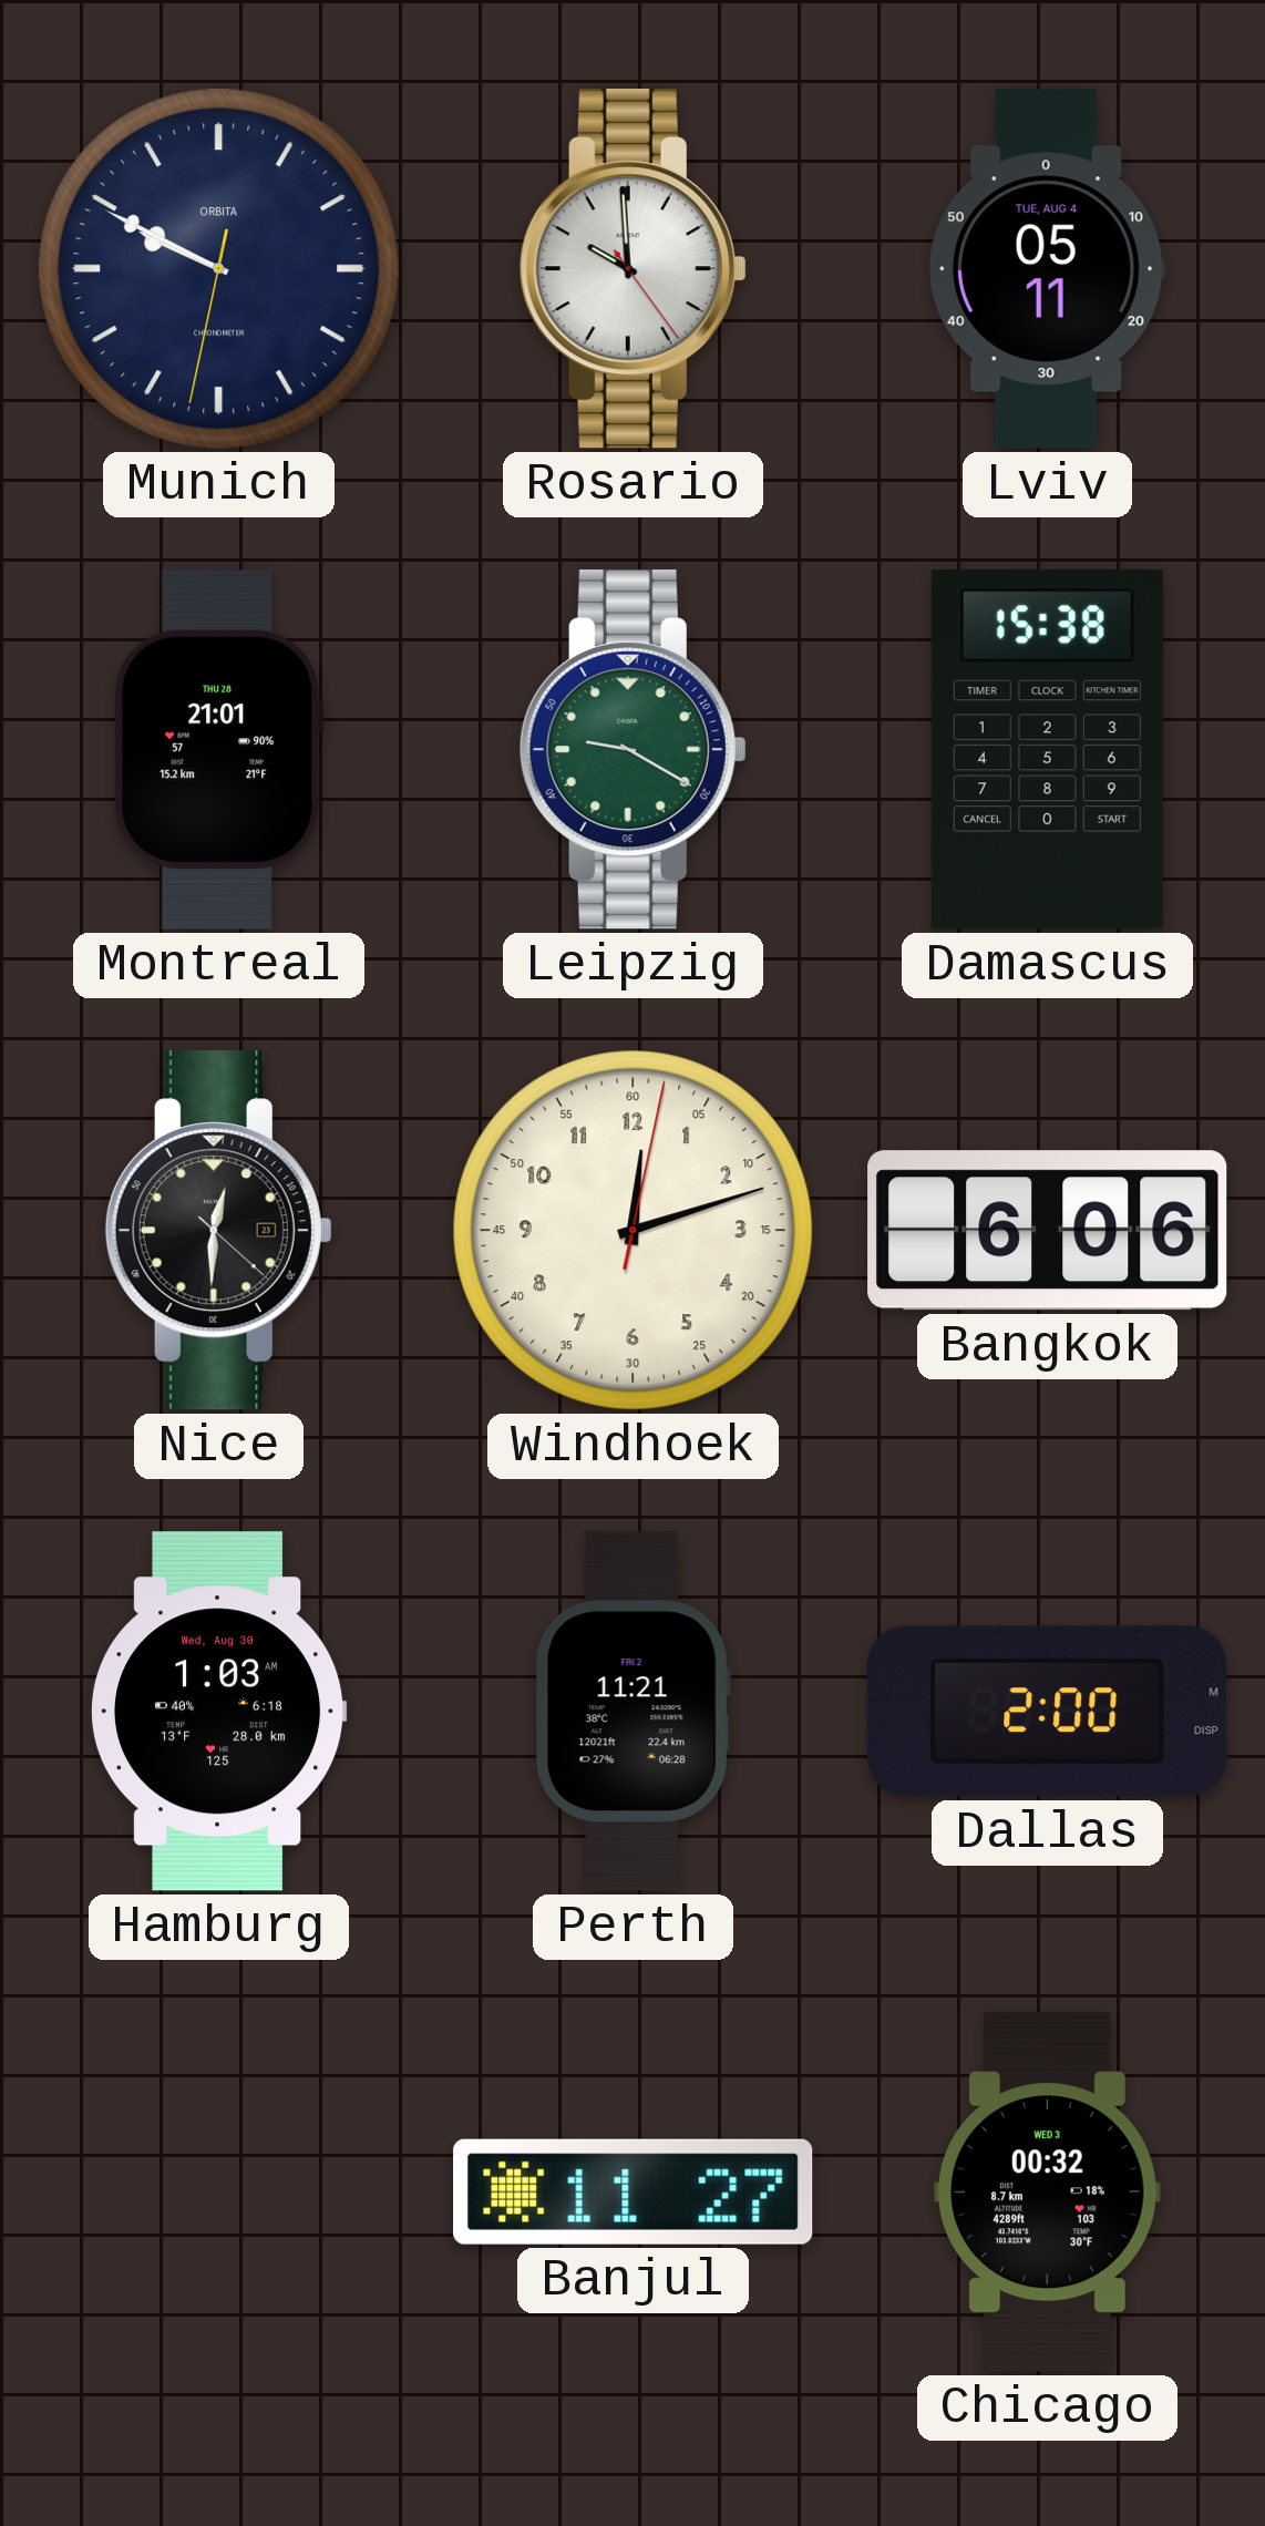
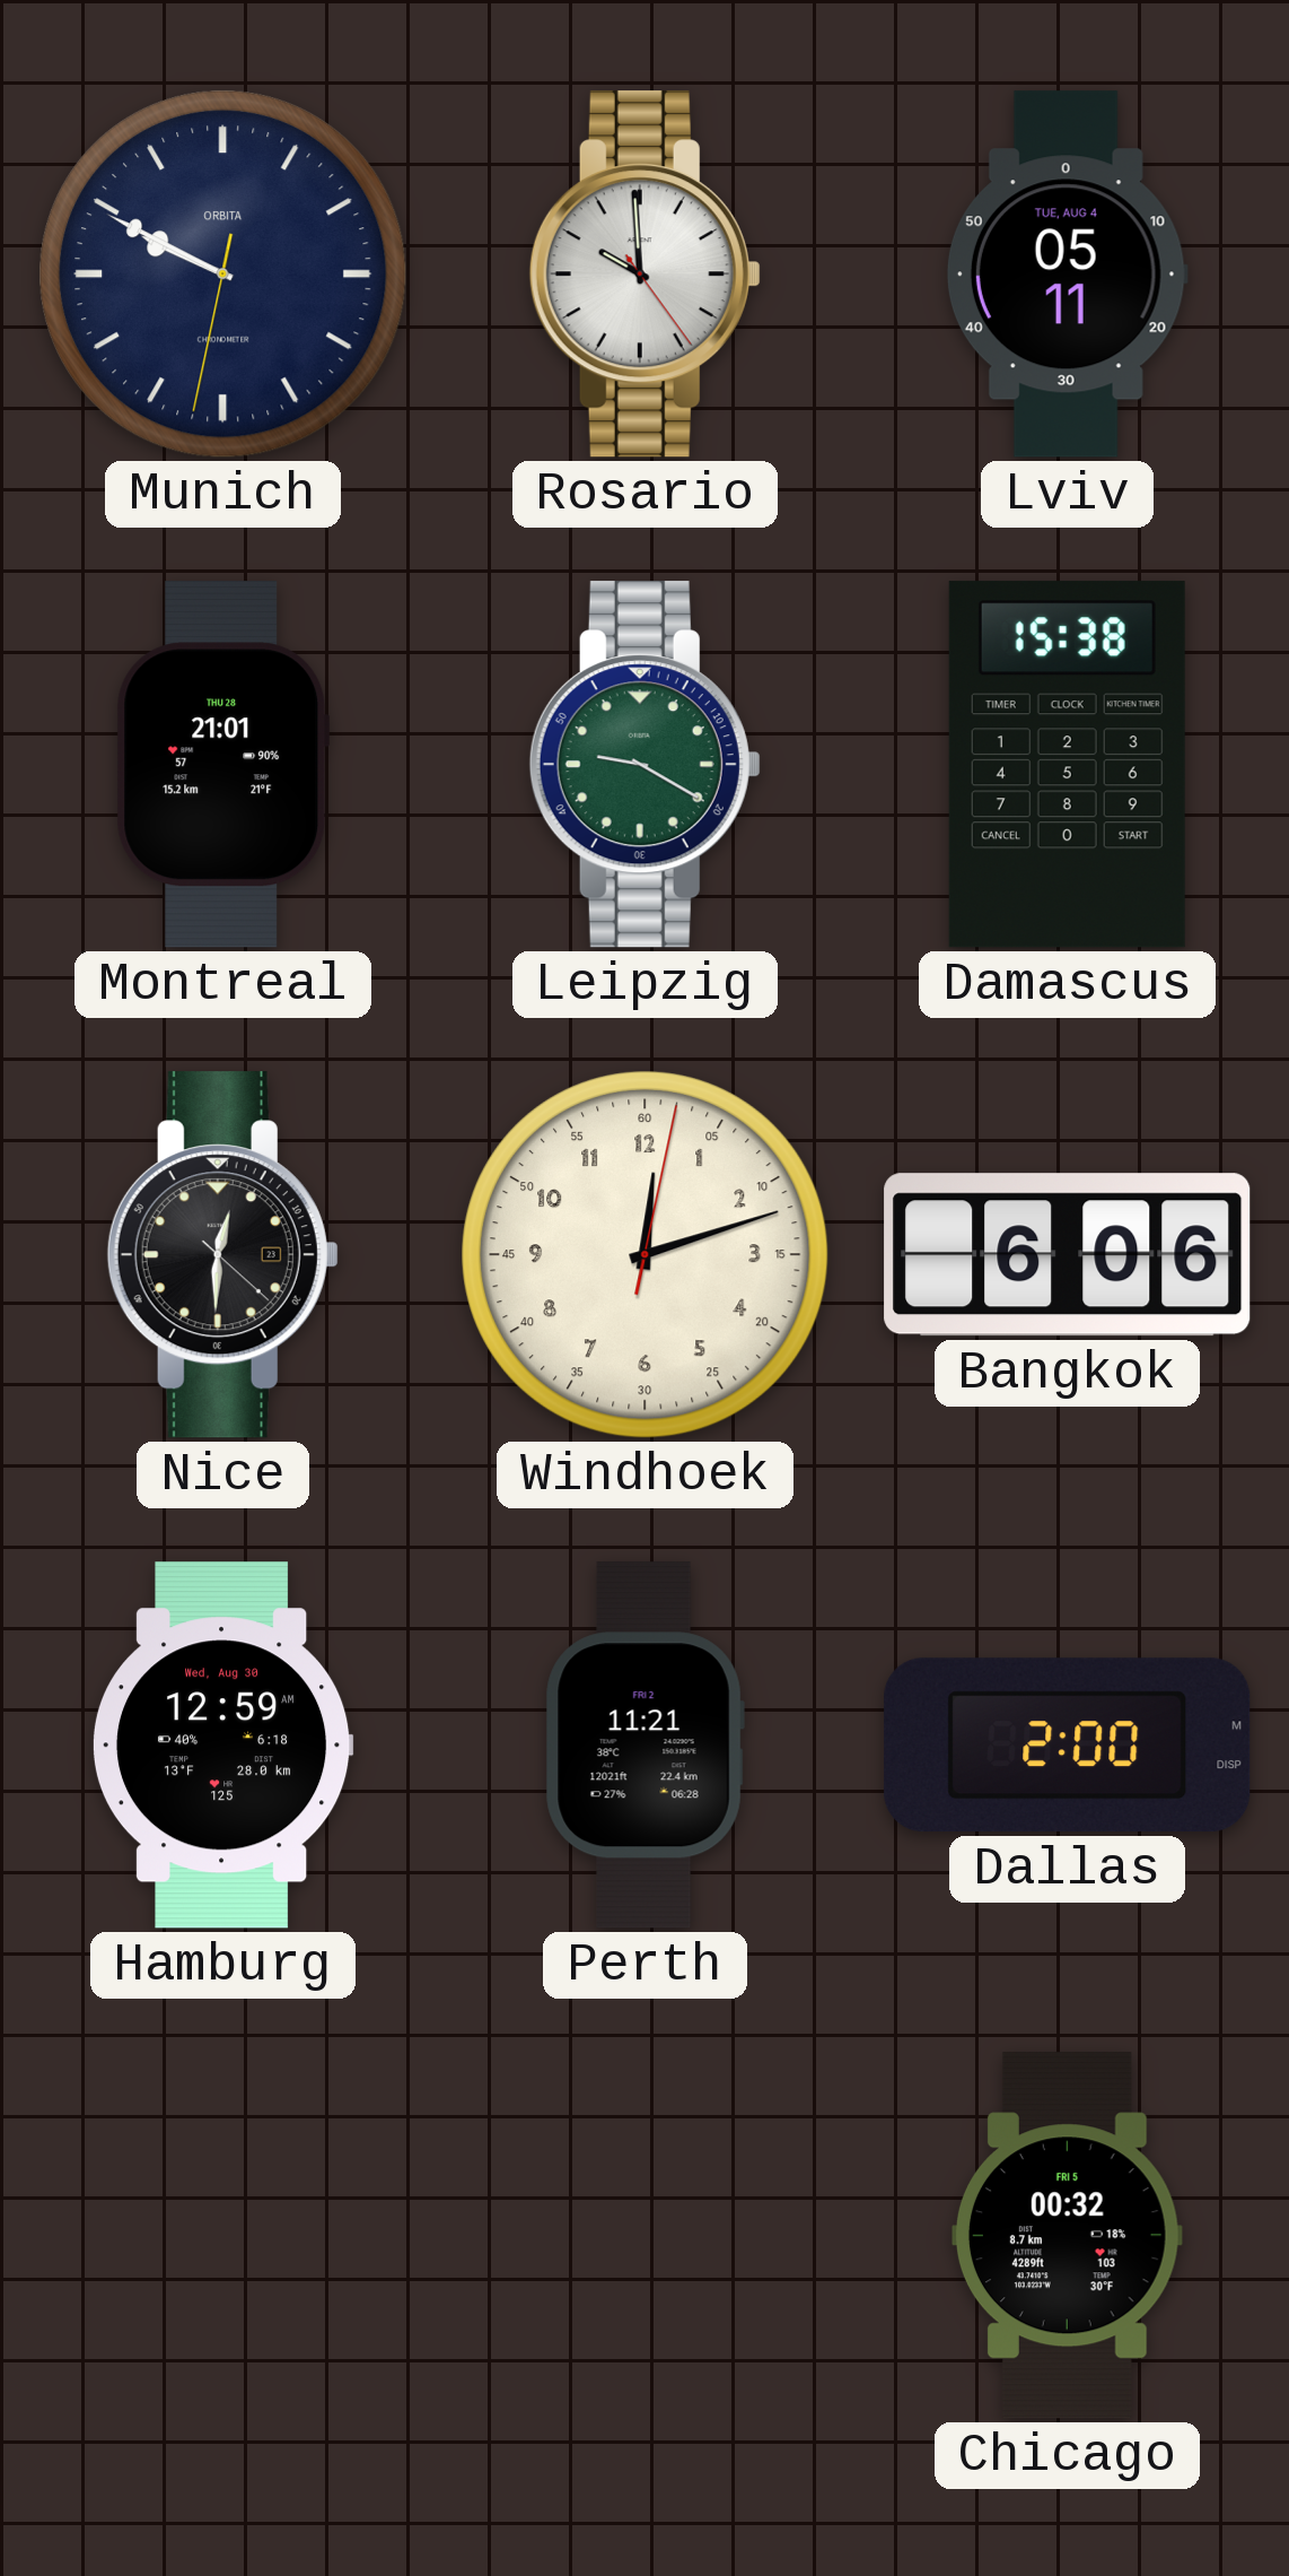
Hamburg: 1:03 -> 12:59
Banjul: 11:27 -> none
Chicago date: WED 3 -> FRI 5
